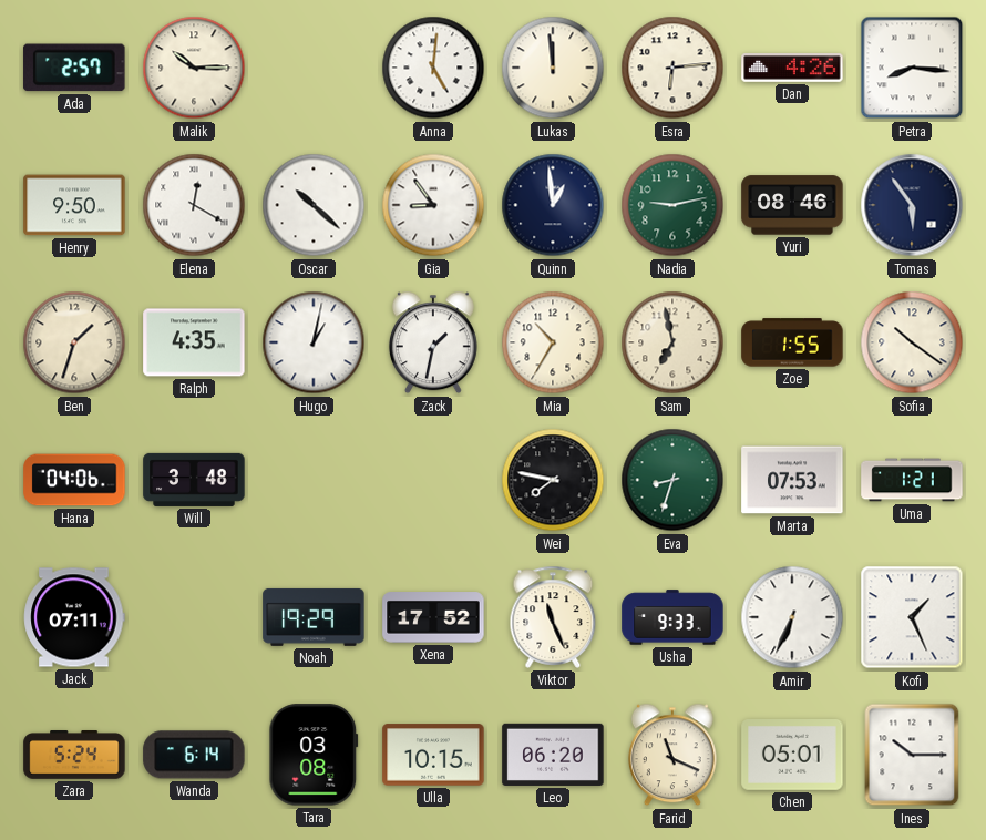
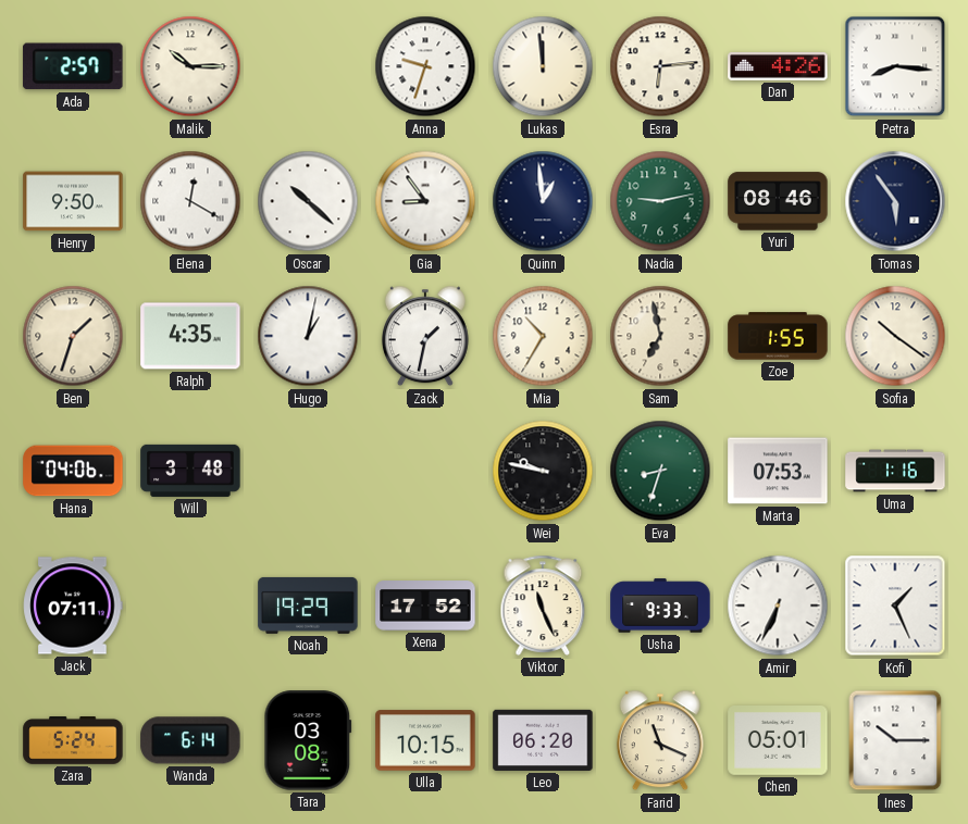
Anna: 5:01 -> 9:33
Wei: 7:47 -> 9:47
Uma: 1:21 -> 1:16
